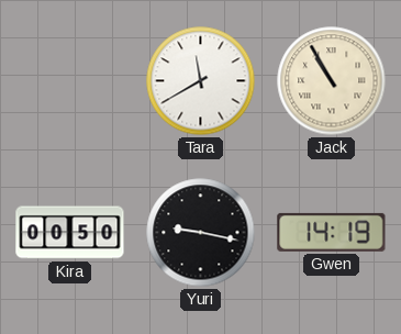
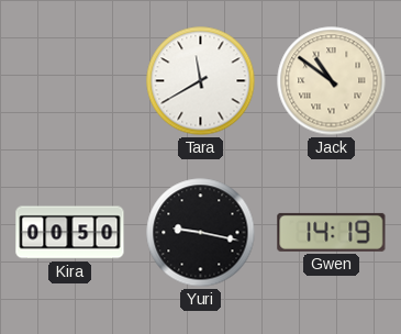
Jack: 10:55 -> 10:51
